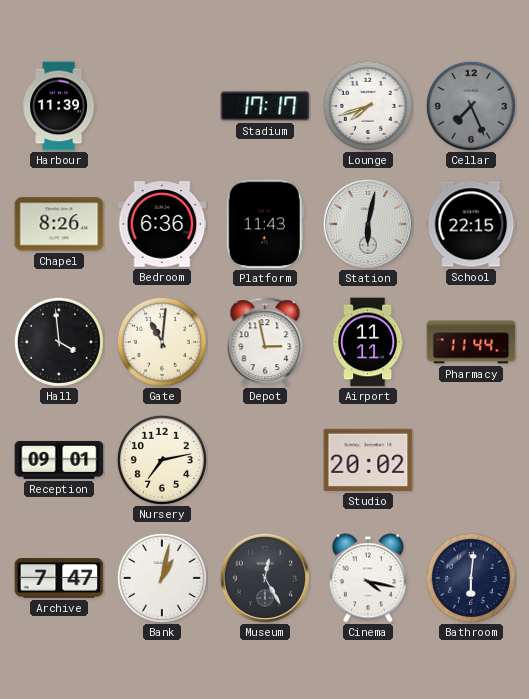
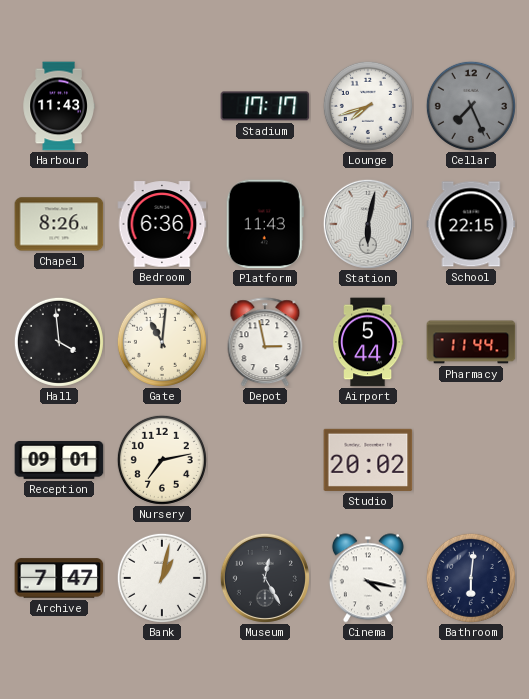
Harbour: 11:39 -> 11:43
Airport: 11:11 -> 5:44
